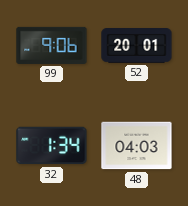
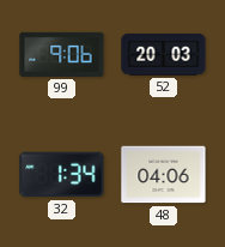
52: 20:01 -> 20:03
48: 04:03 -> 04:06
